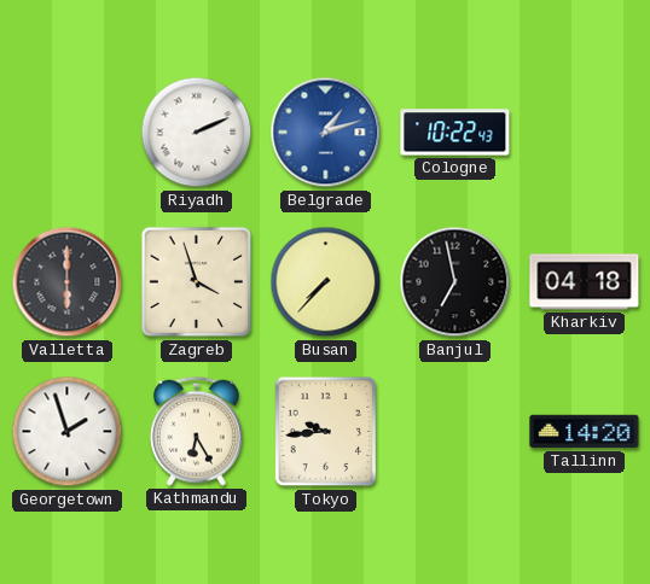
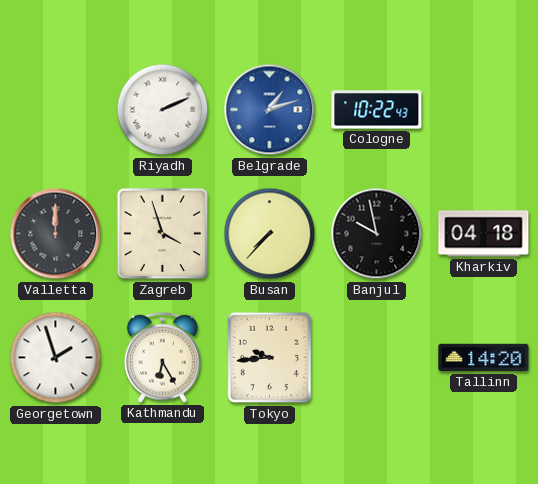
Valletta: 6:00 -> 12:00
Banjul: 6:58 -> 9:58
